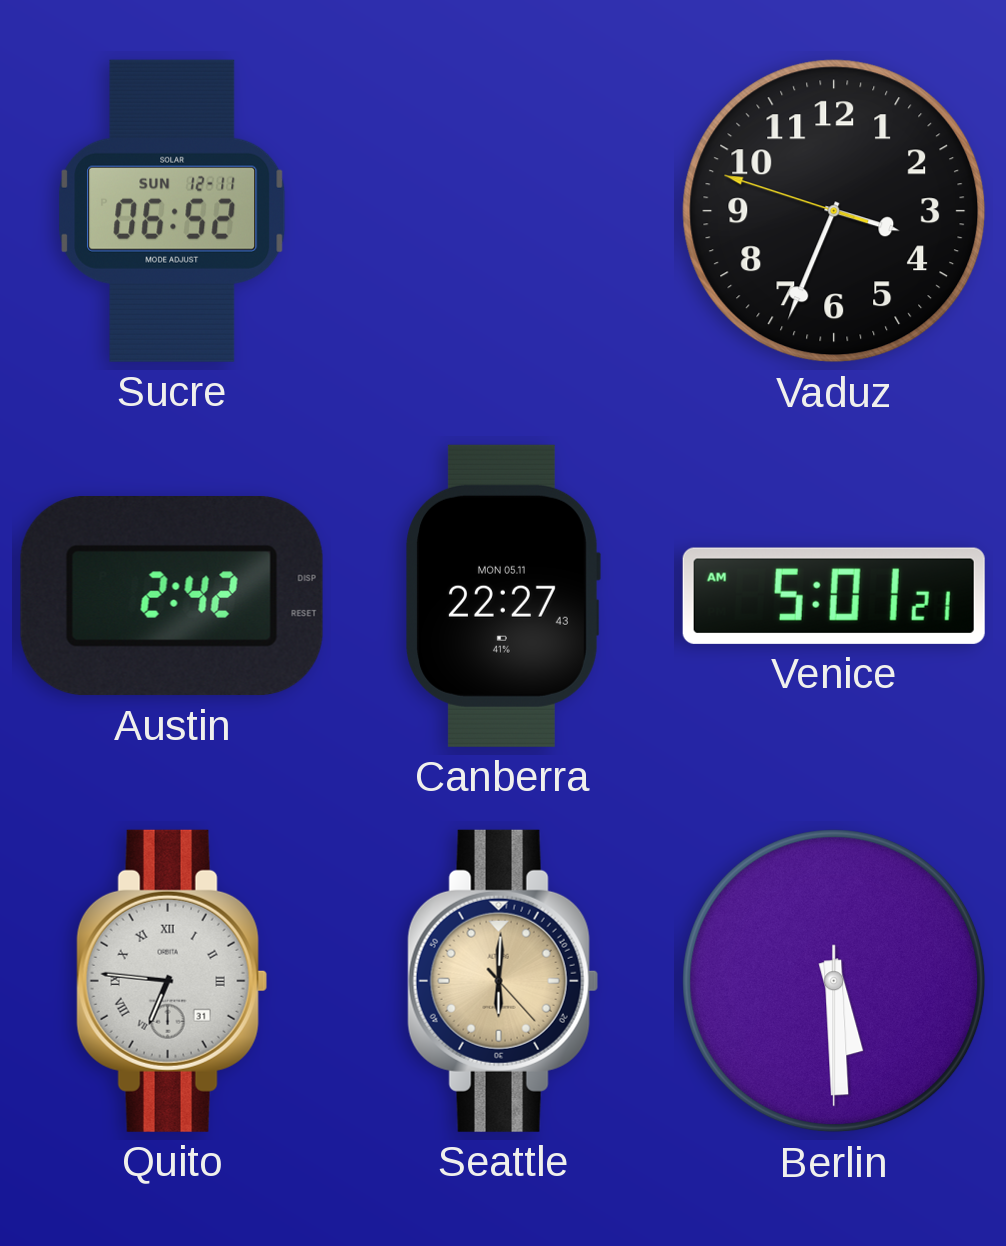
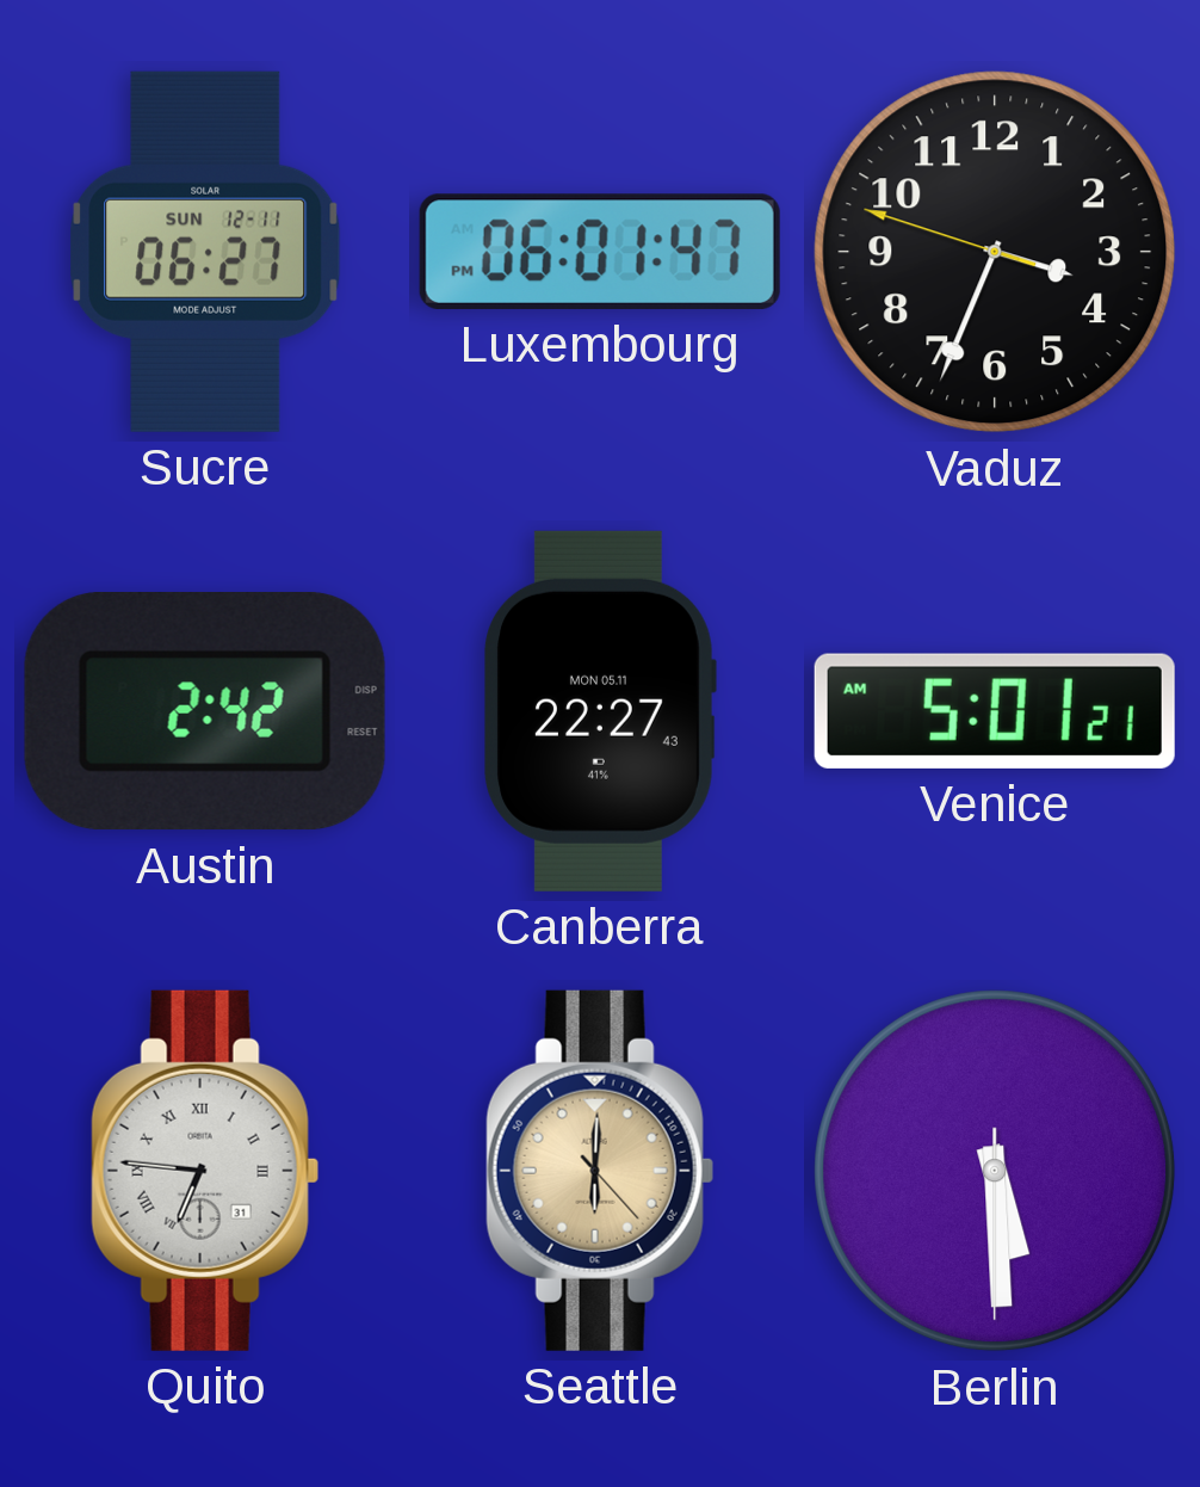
Sucre: 06:52 -> 06:27
Luxembourg: none -> 06:01
